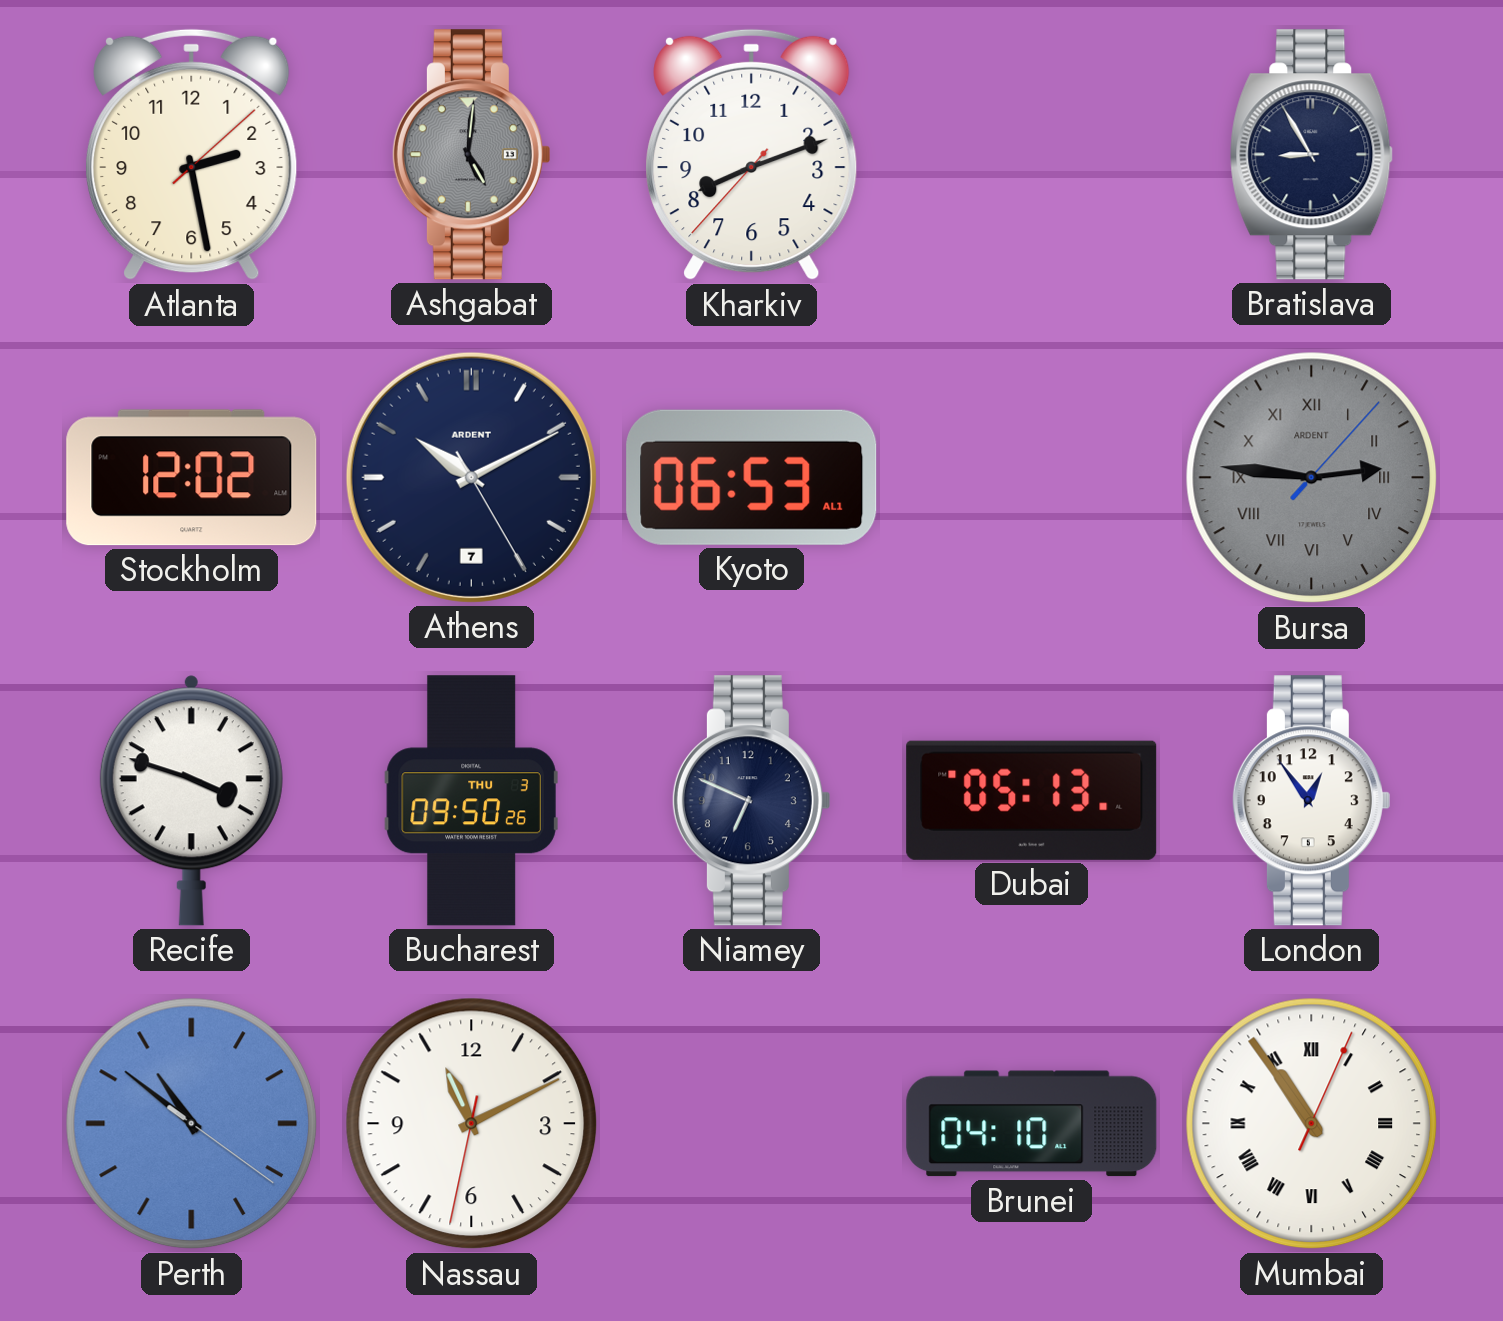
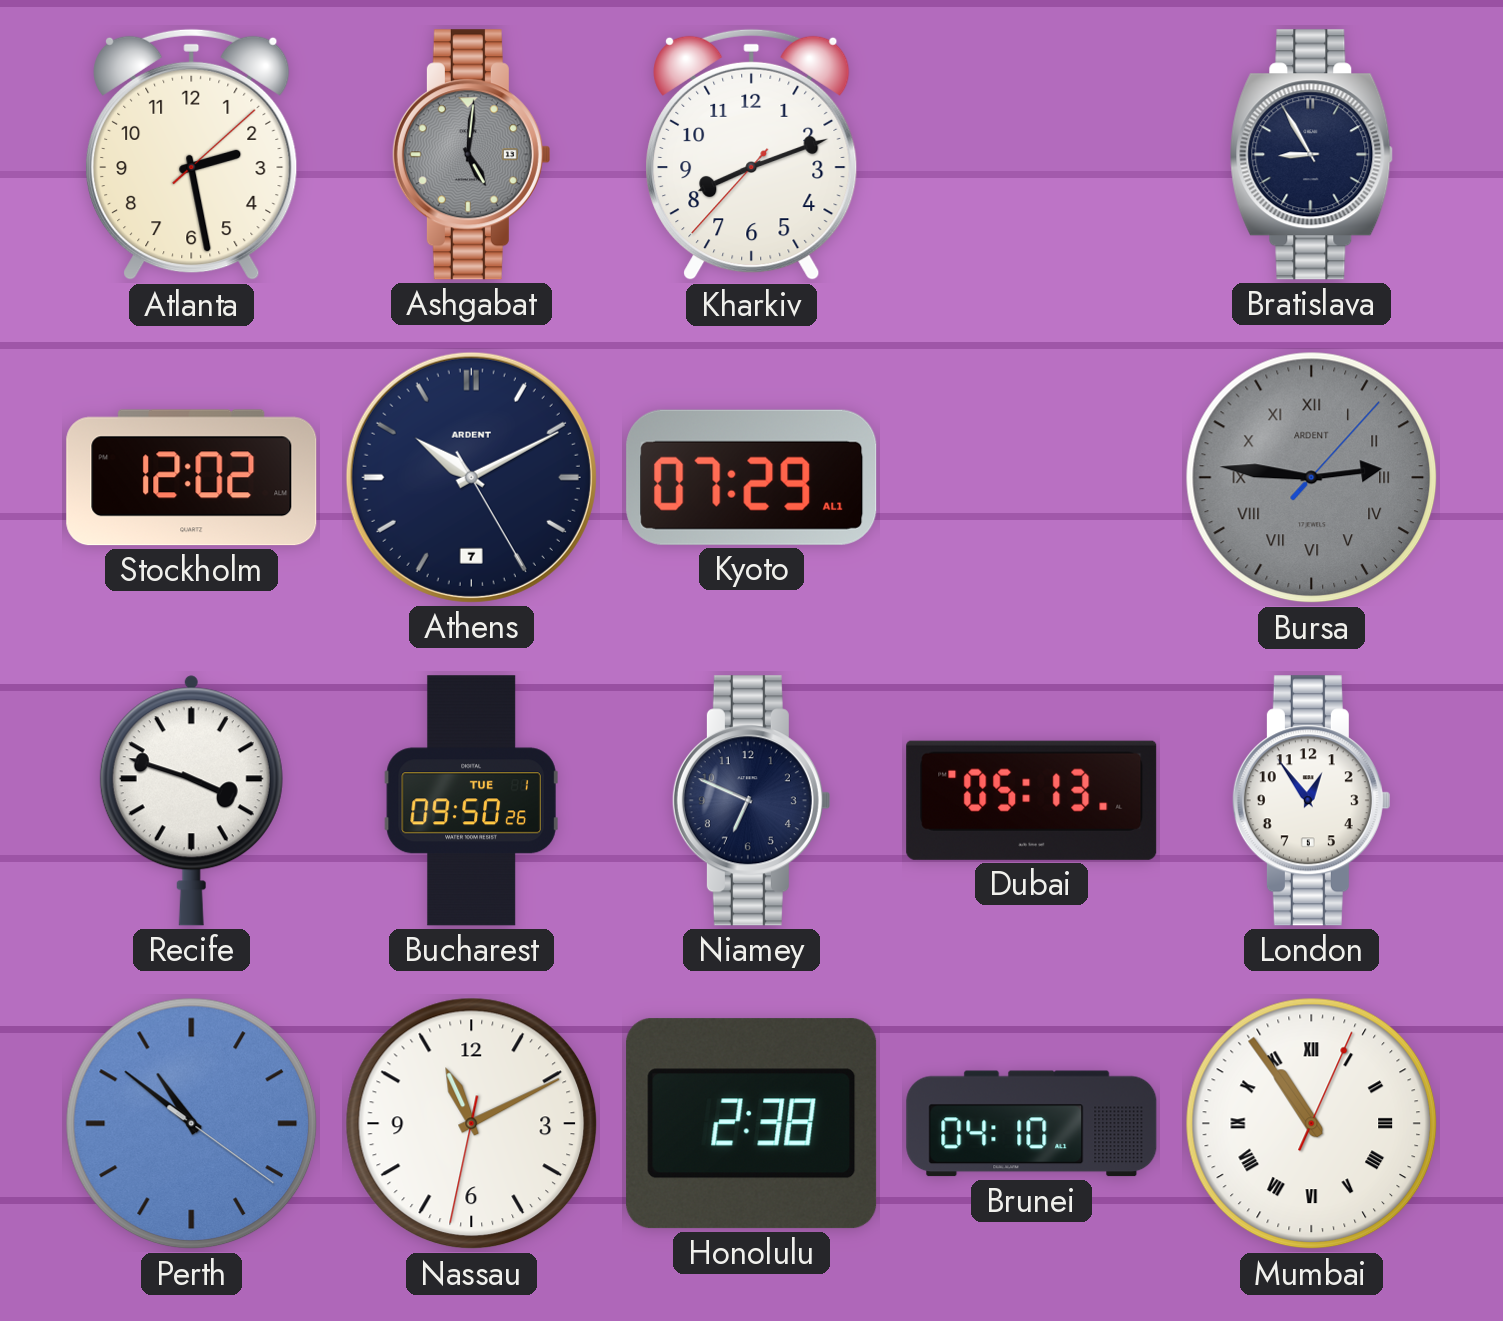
Kyoto: 06:53 -> 07:29
Bucharest date: THU 3 -> TUE 1
Honolulu: none -> 2:38
